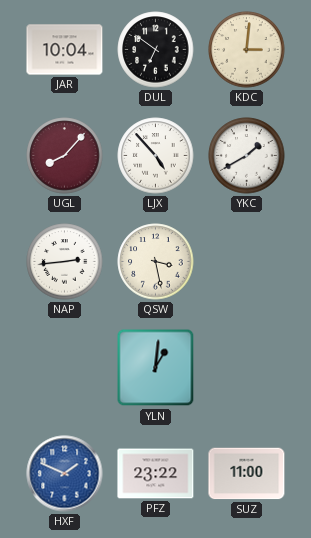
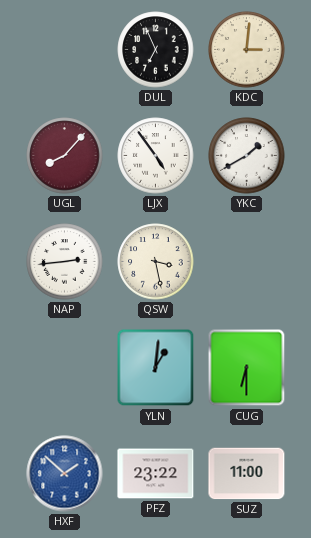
JAR: 10:04 -> none
DUL: 6:51 -> 6:56
LJX: 4:53 -> 4:54
CUG: none -> 6:30
HXF: 1:49 -> 1:52
